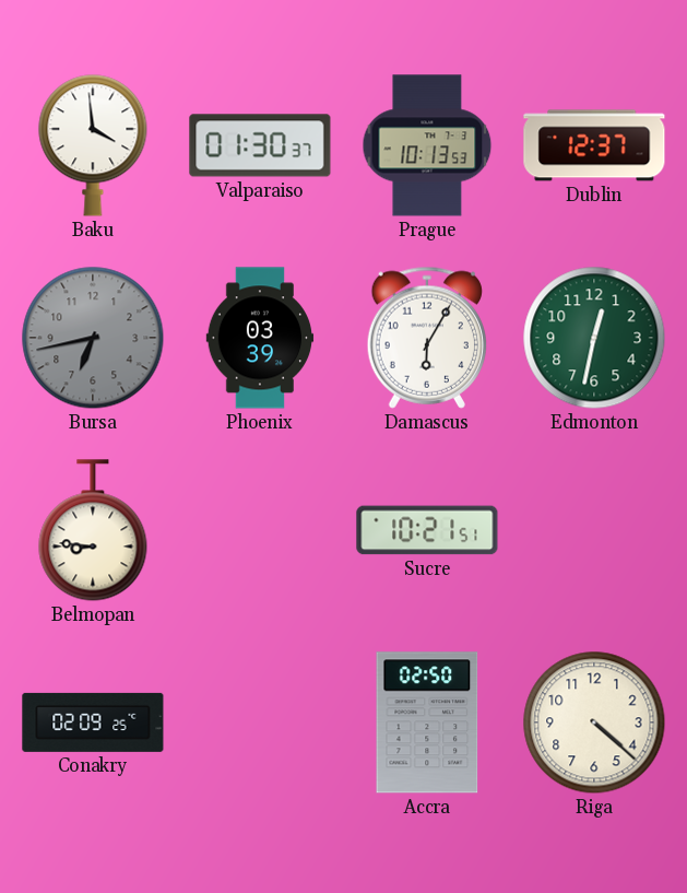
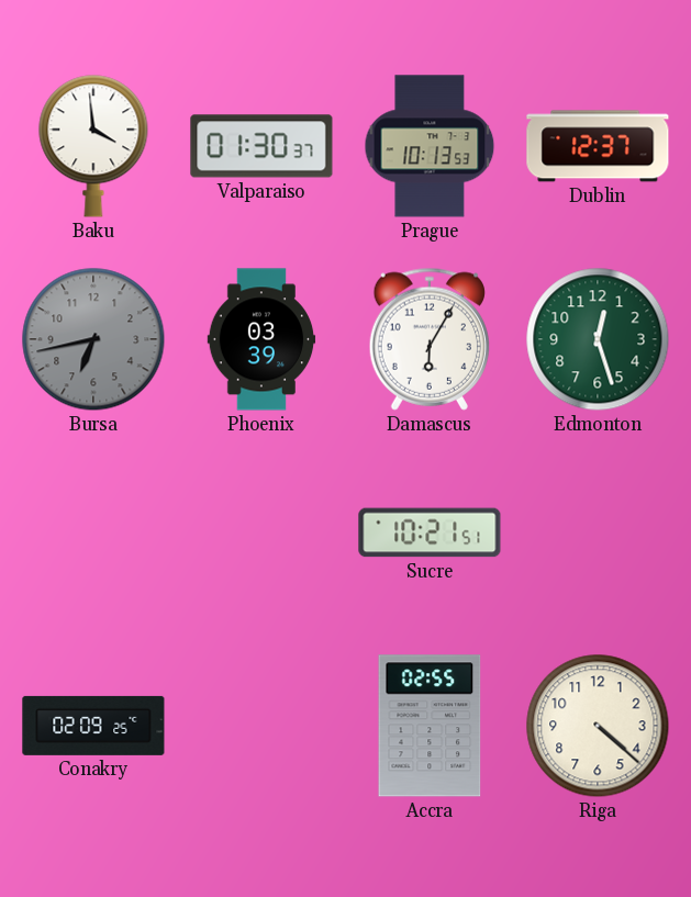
Edmonton: 12:32 -> 12:27
Belmopan: 8:46 -> none
Accra: 02:50 -> 02:55
